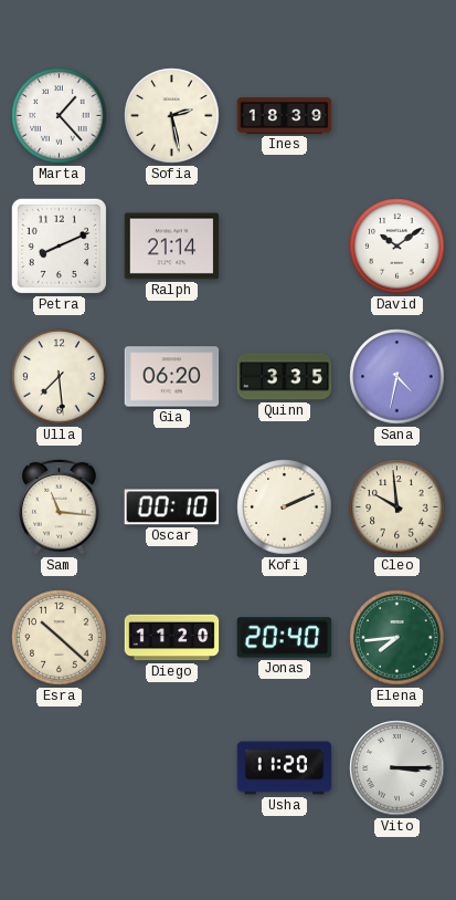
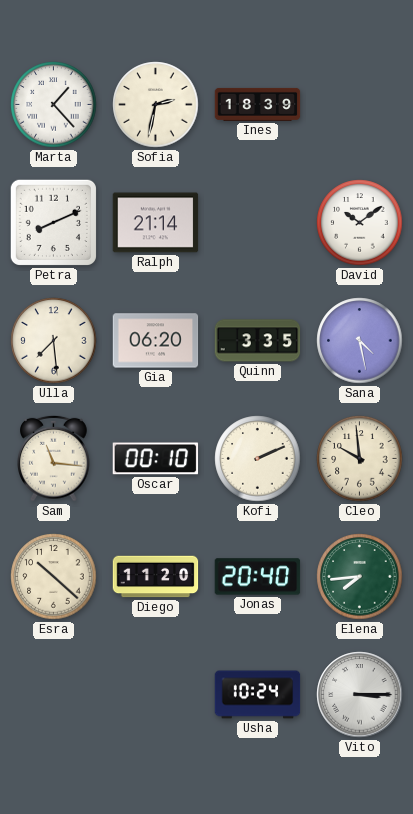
Sofia: 2:28 -> 2:32
Sana: 4:32 -> 4:28
Usha: 11:20 -> 10:24
